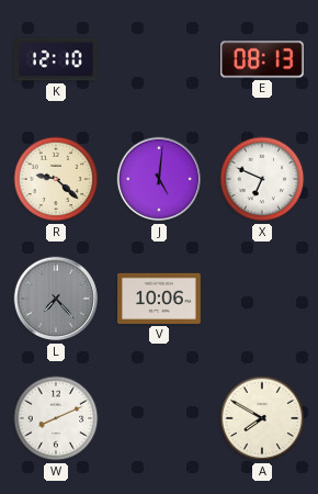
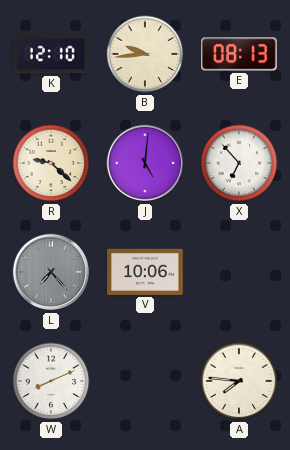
B: none -> 9:44
X: 6:49 -> 6:53
A: 7:50 -> 7:46
